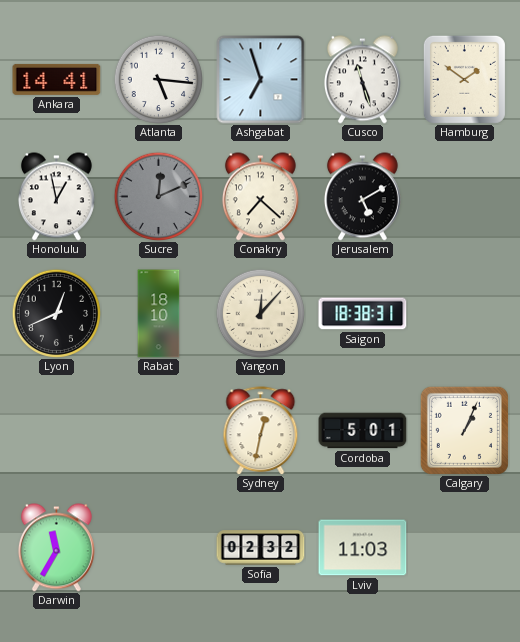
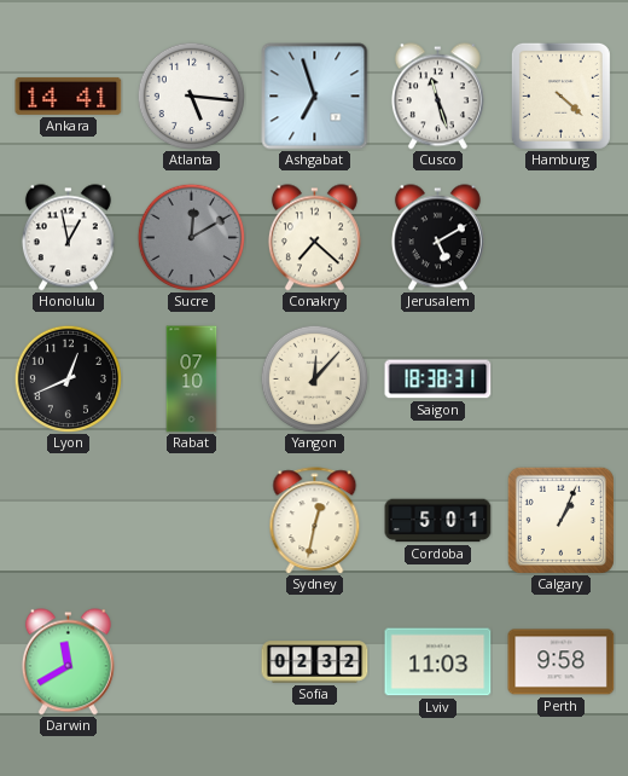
Hamburg: 1:51 -> 4:22
Sucre: 12:11 -> 12:10
Rabat: 18:10 -> 07:10
Darwin: 11:35 -> 11:40
Perth: none -> 9:58
